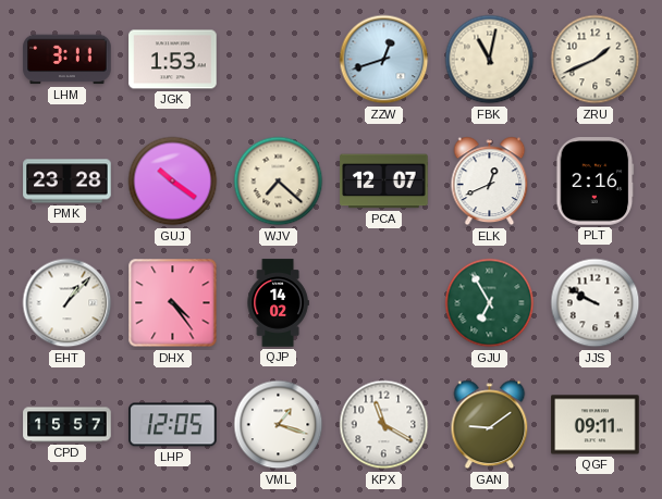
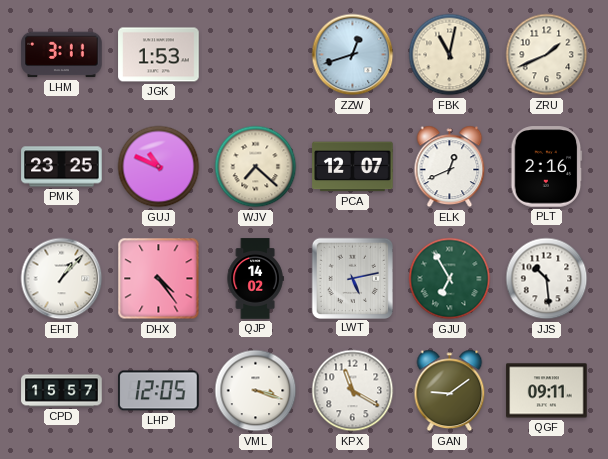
PMK: 23:28 -> 23:25
GUJ: 10:21 -> 10:49
LWT: none -> 5:13
JJS: 9:50 -> 10:29
VML: 1:18 -> 3:18
